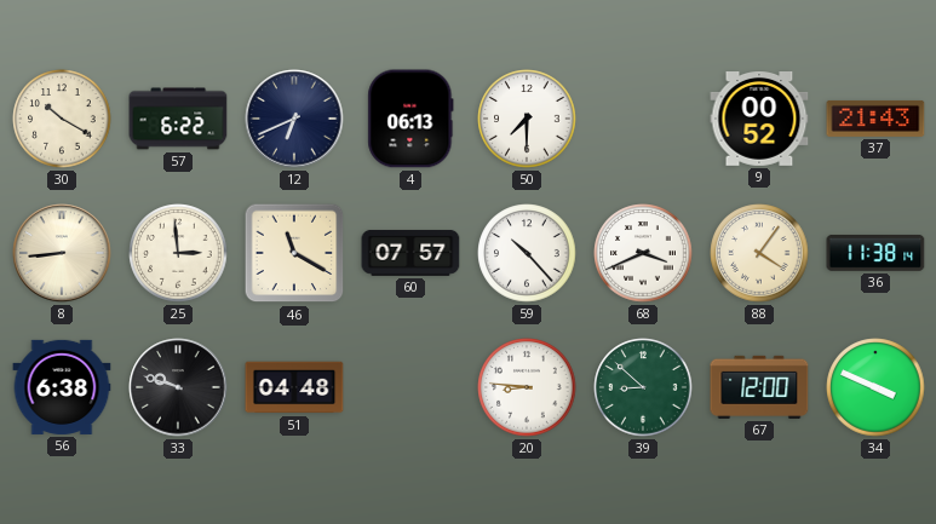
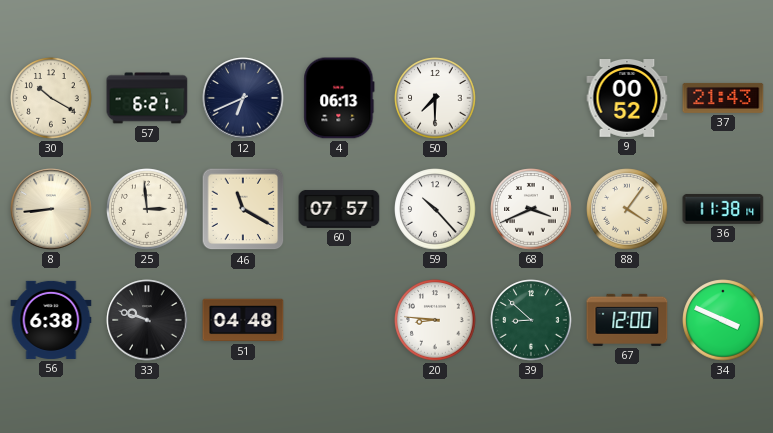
57: 6:22 -> 6:21
